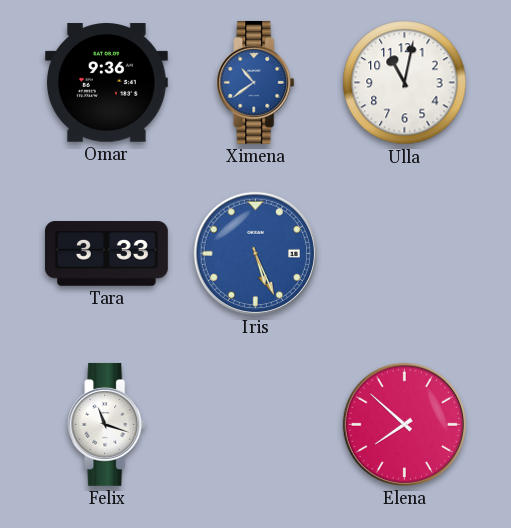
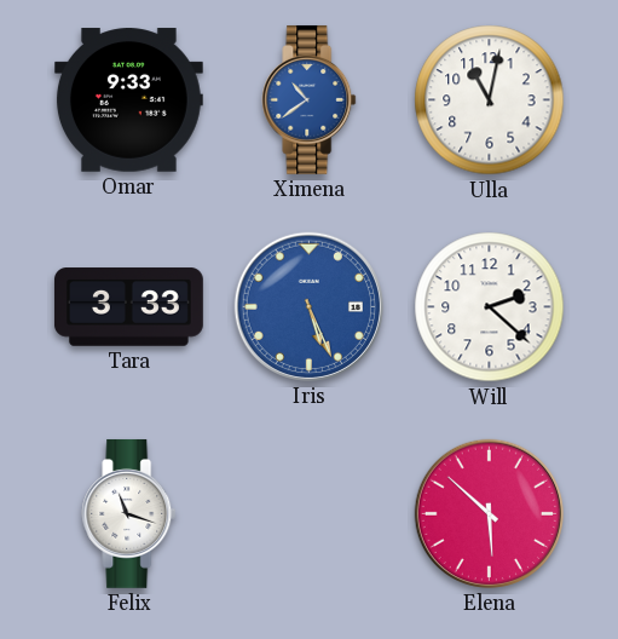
Omar: 9:36 -> 9:33
Will: none -> 2:22
Elena: 7:52 -> 5:52
